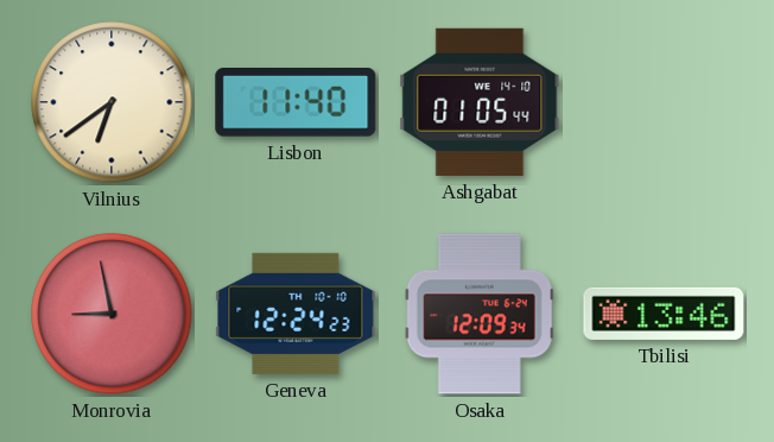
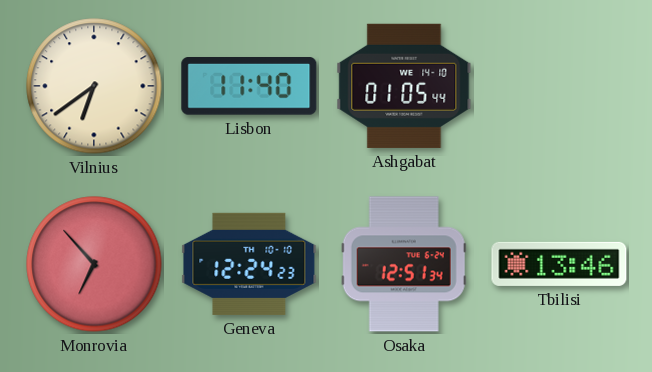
Monrovia: 8:58 -> 6:53
Osaka: 12:09 -> 12:51
